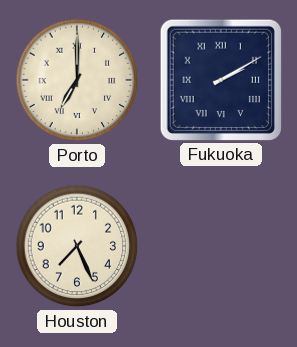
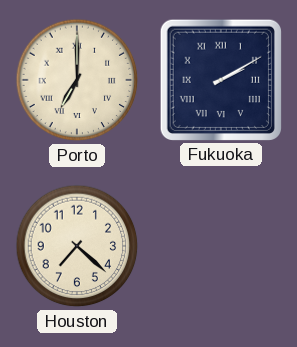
Houston: 7:26 -> 7:22
